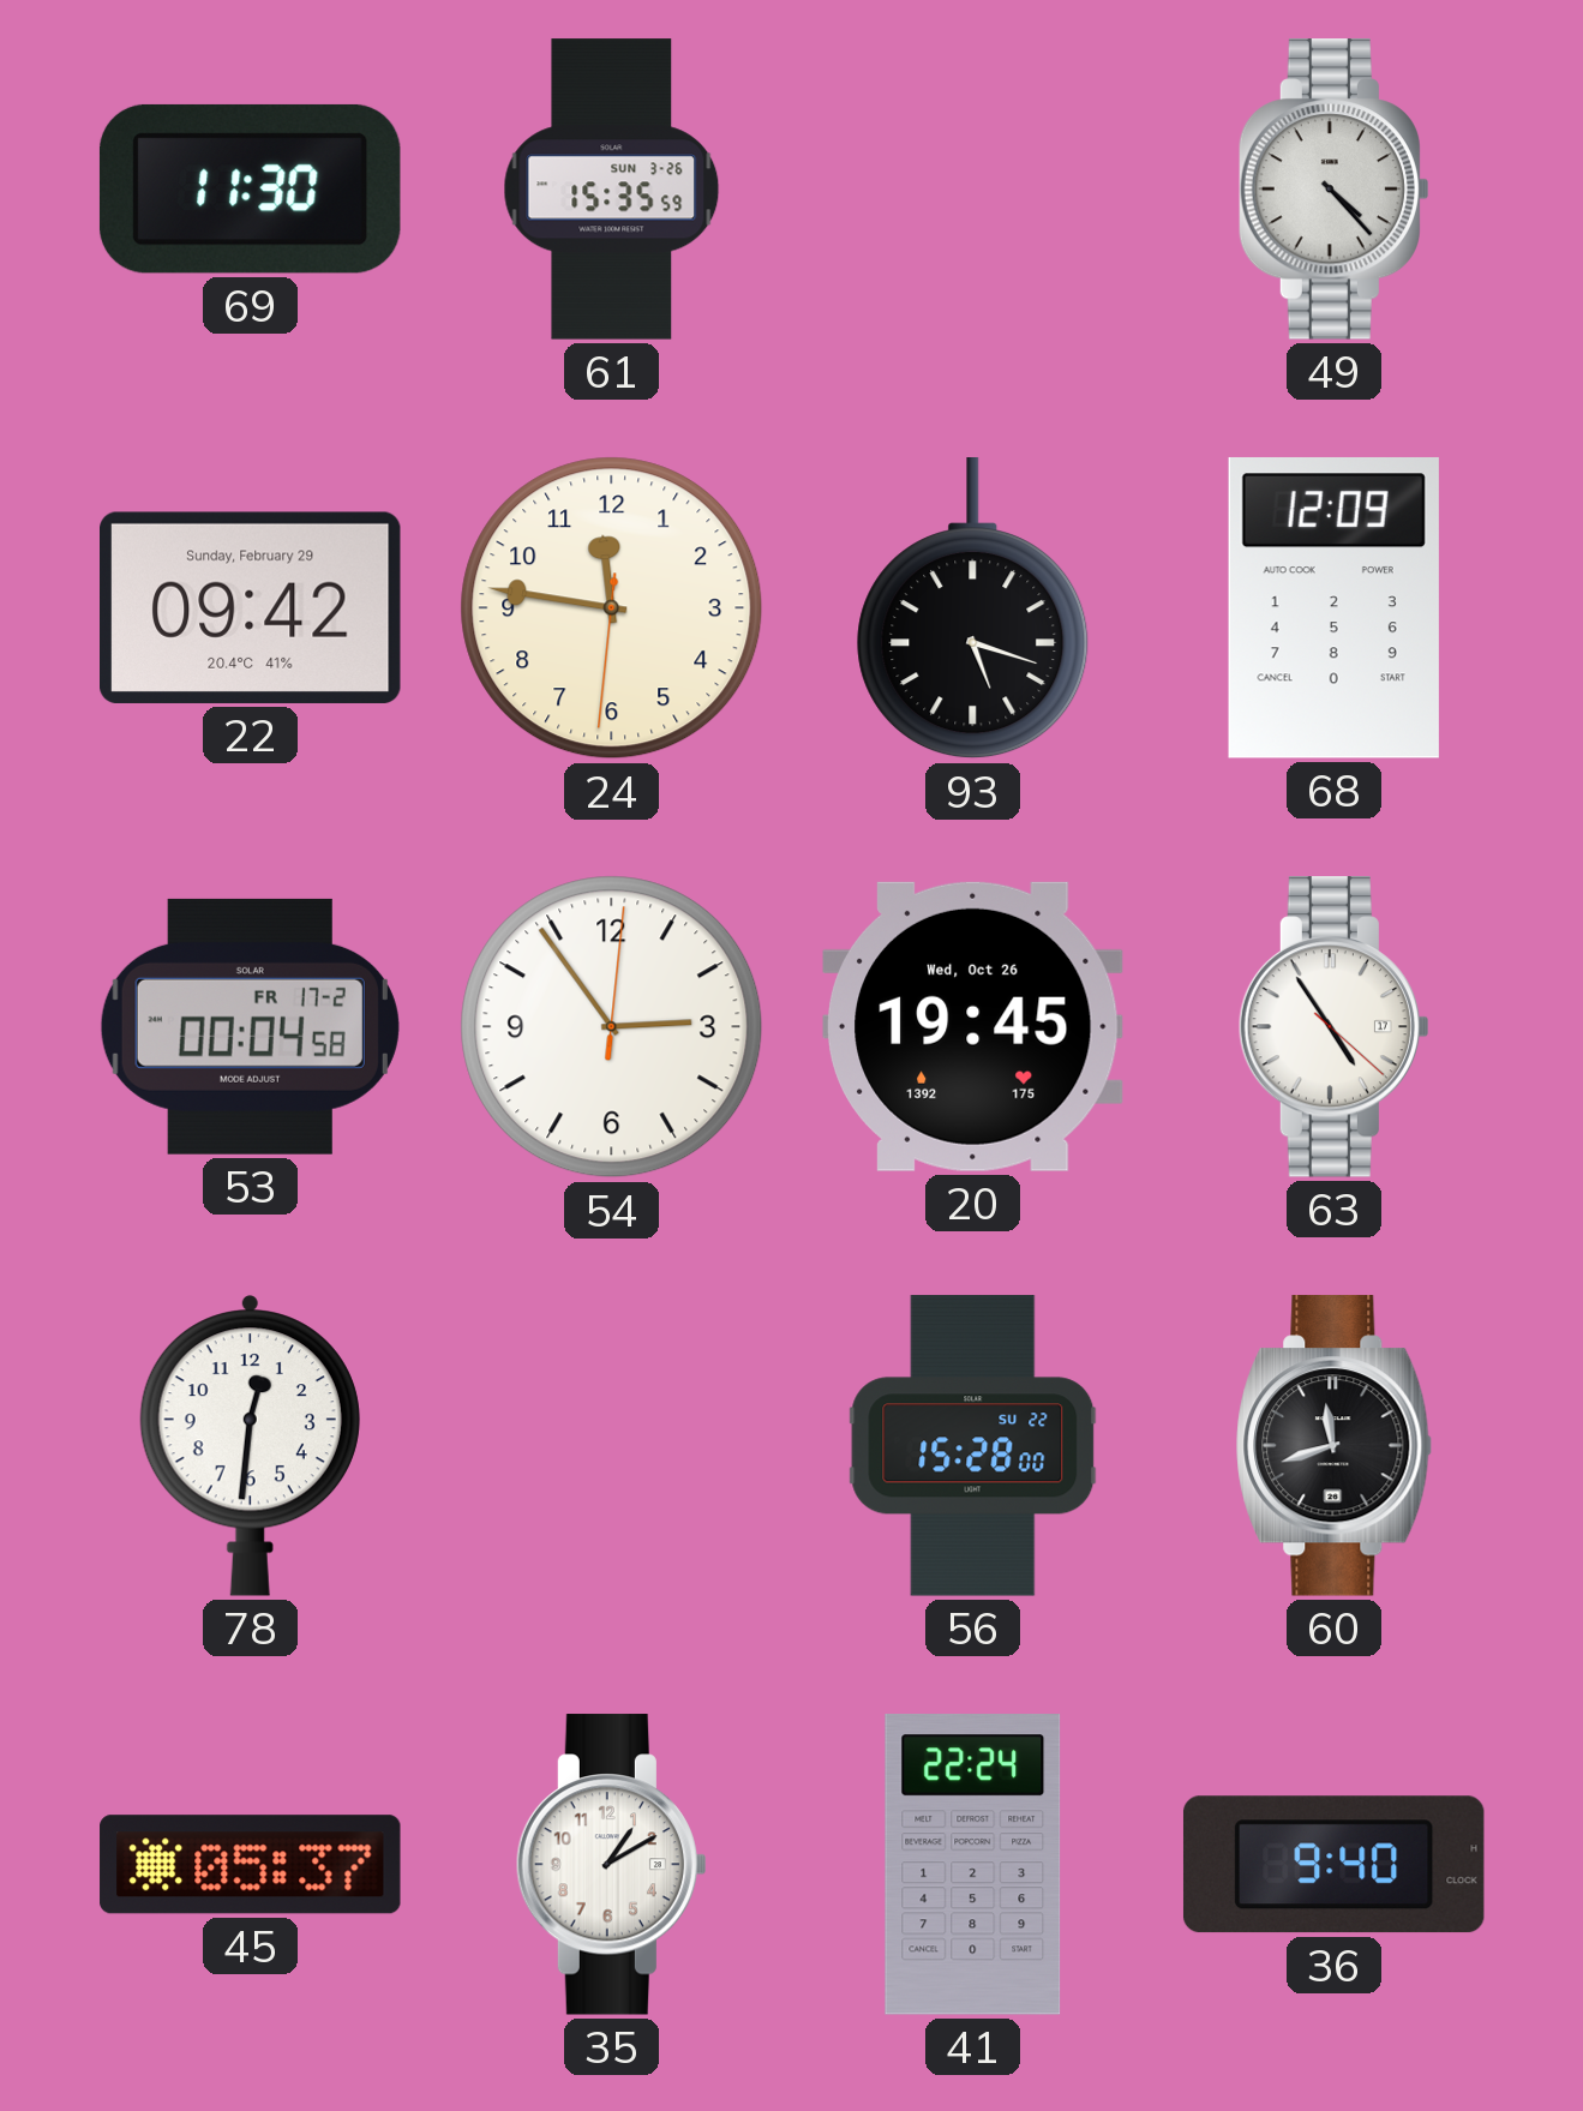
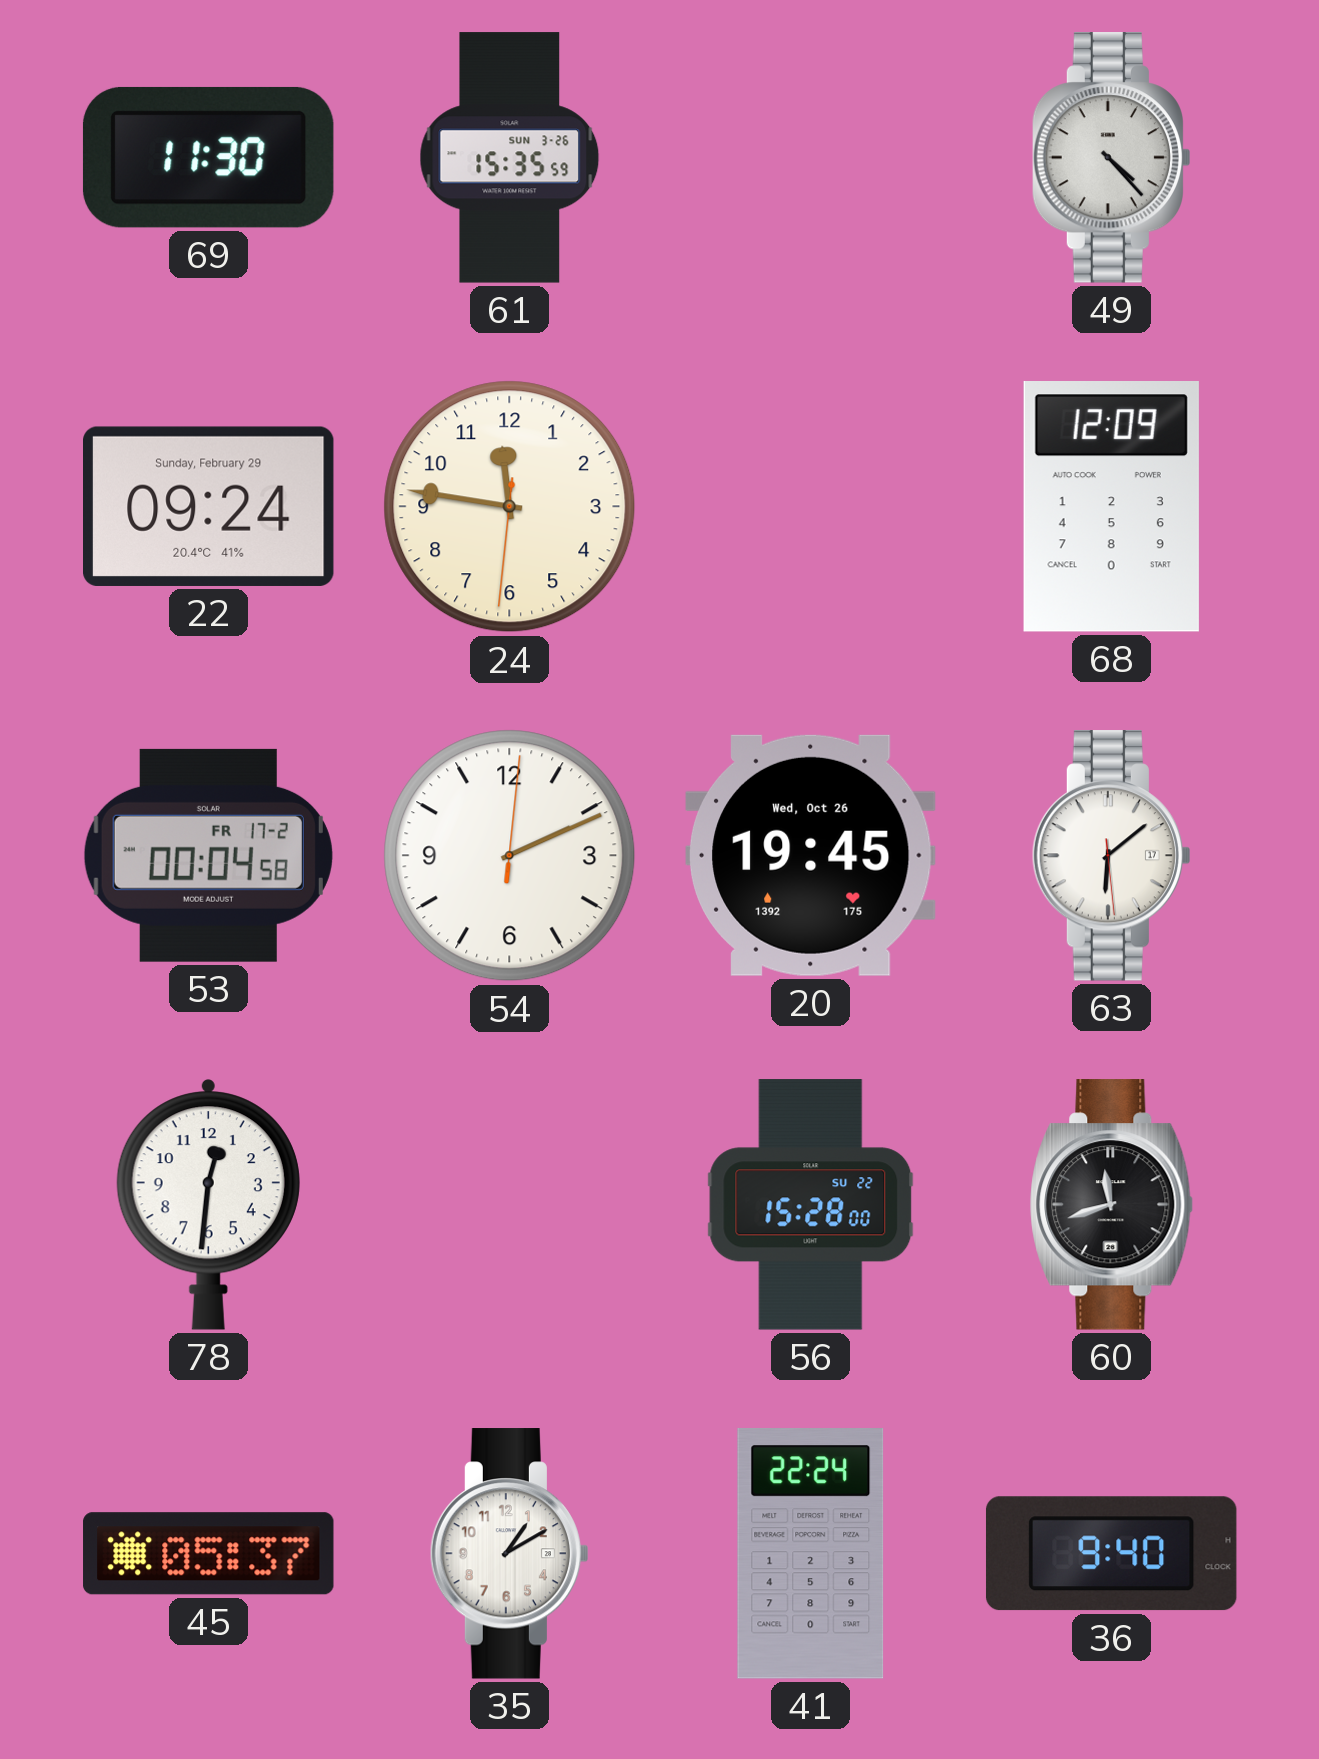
22: 09:42 -> 09:24
93: 5:18 -> none
54: 2:54 -> 2:11
63: 4:54 -> 6:08
